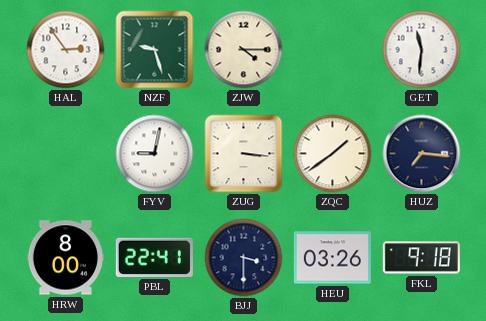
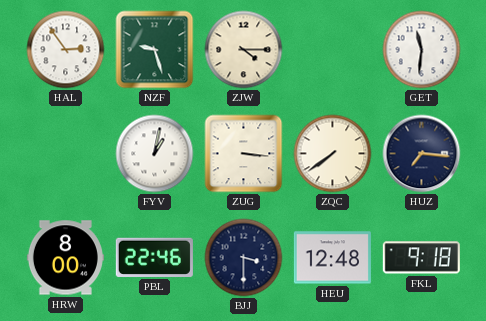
FYV: 9:02 -> 1:02
ZQC: 1:39 -> 7:39
PBL: 22:41 -> 22:46
HEU: 03:26 -> 12:48
